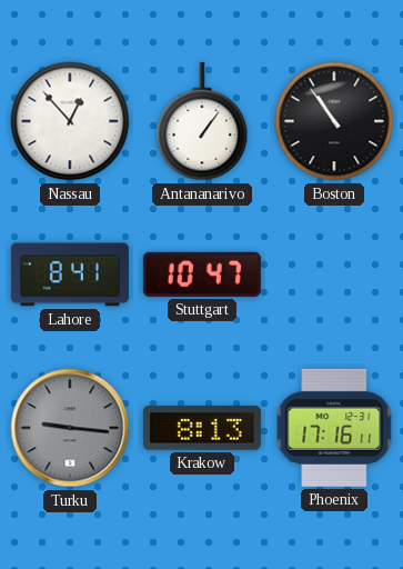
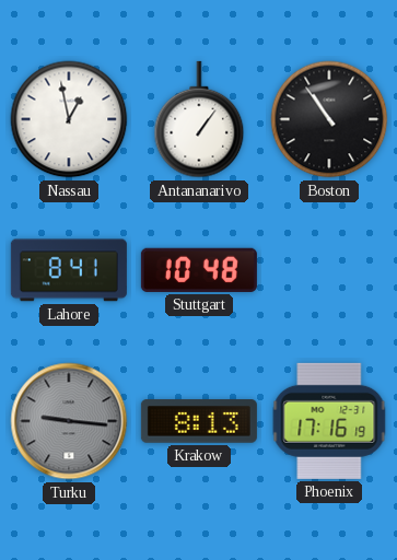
Nassau: 12:53 -> 12:58
Stuttgart: 10:47 -> 10:48
Phoenix: 17:16:11 -> 17:16:19
